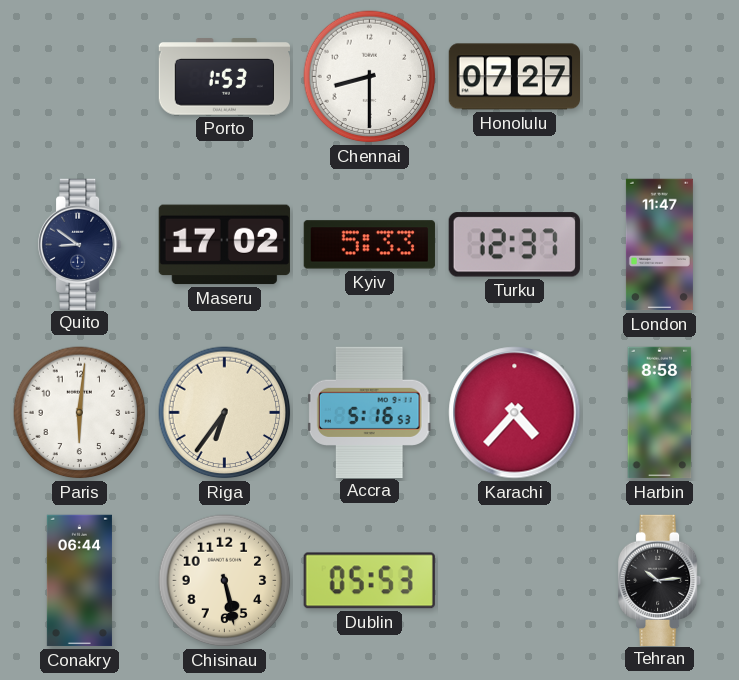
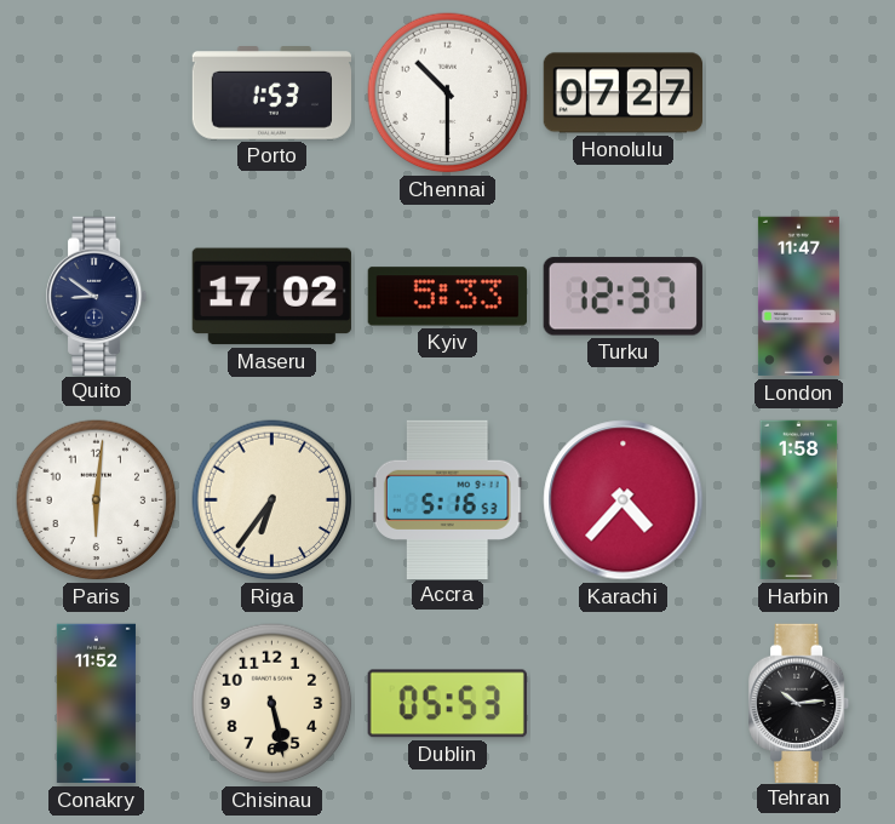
Chennai: 8:30 -> 10:30
Harbin: 8:58 -> 1:58
Conakry: 06:44 -> 11:52
